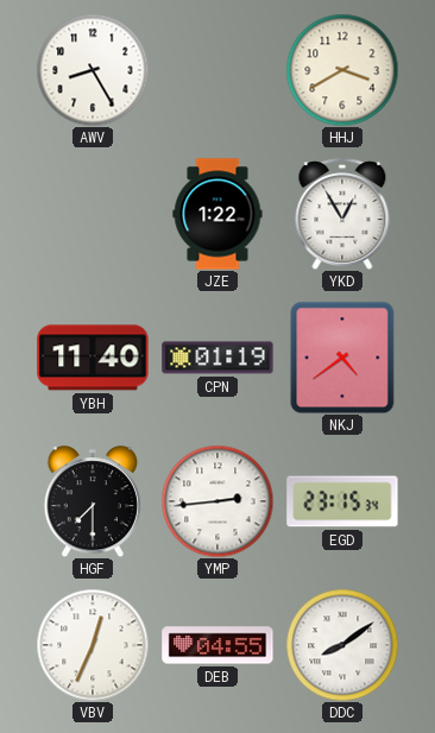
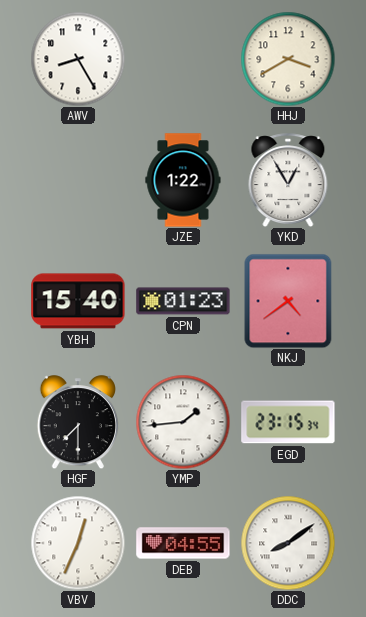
YBH: 11:40 -> 15:40
CPN: 01:19 -> 01:23
YMP: 2:44 -> 1:44
